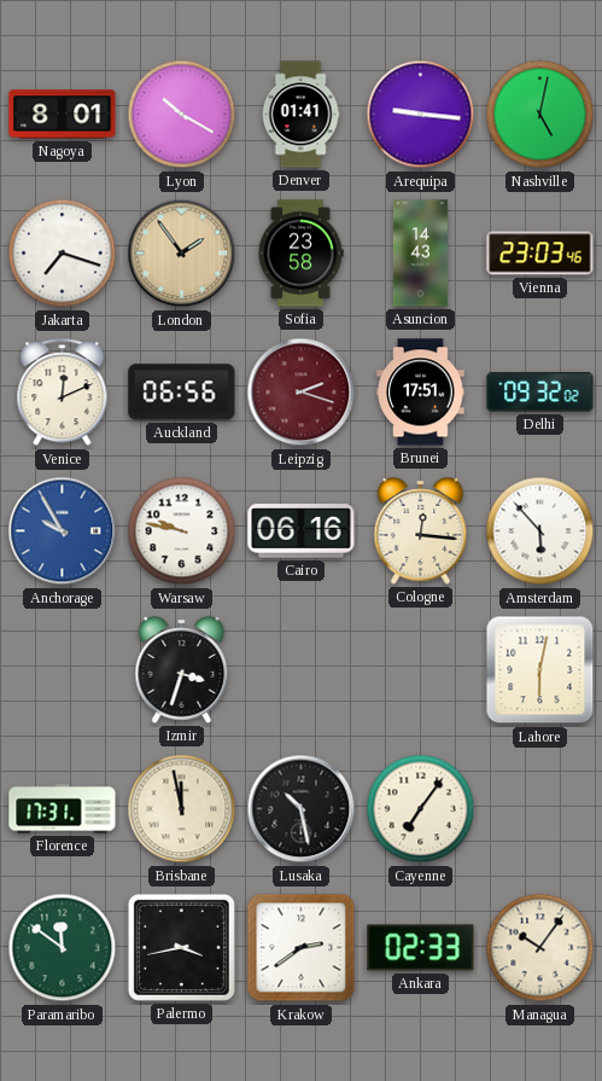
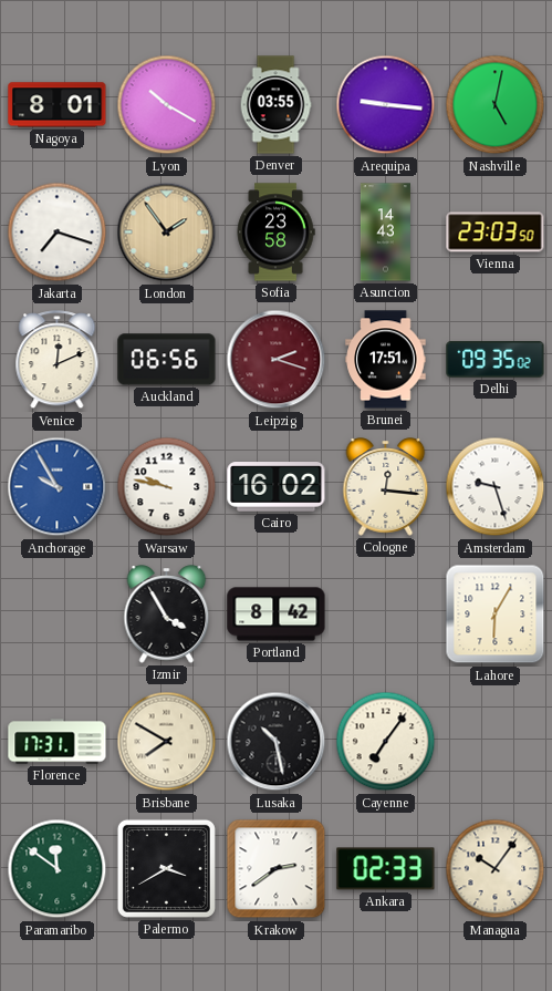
Denver: 01:41 -> 03:55
Vienna: 23:03:46 -> 23:03:50
Delhi: 09:32 -> 09:35
Cairo: 06:16 -> 16:02
Amsterdam: 5:53 -> 9:27
Izmir: 3:33 -> 3:55
Portland: none -> 8:42
Lahore: 6:02 -> 6:05
Brisbane: 11:58 -> 7:50
Palermo: 3:43 -> 3:40
